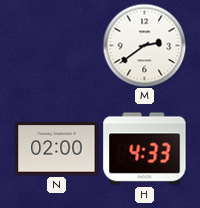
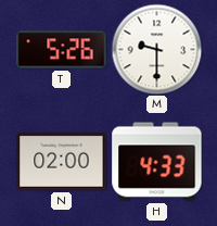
T: none -> 5:26
M: 2:39 -> 9:30
